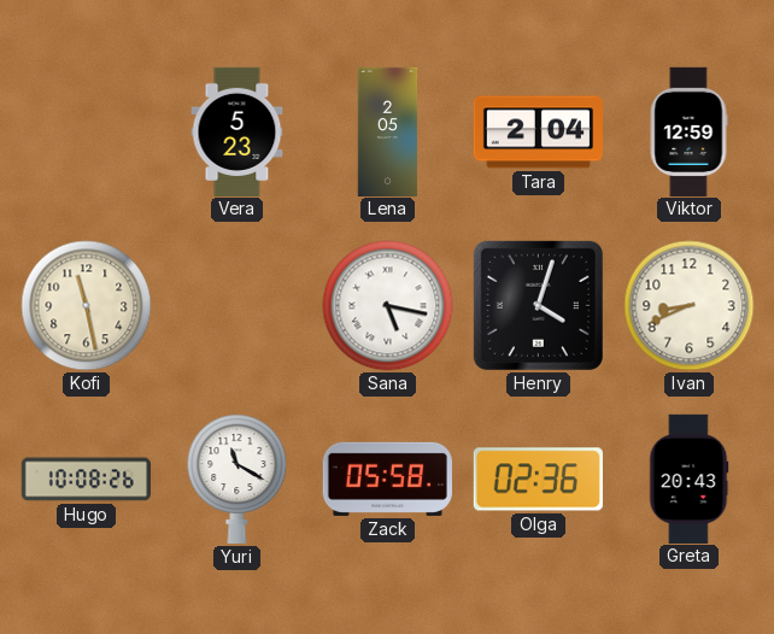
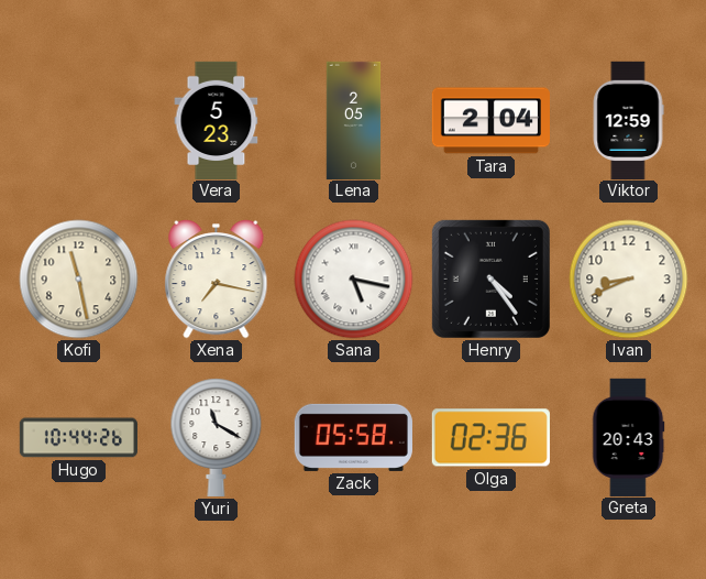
Xena: none -> 7:17
Henry: 4:03 -> 4:24
Hugo: 10:08 -> 10:44
